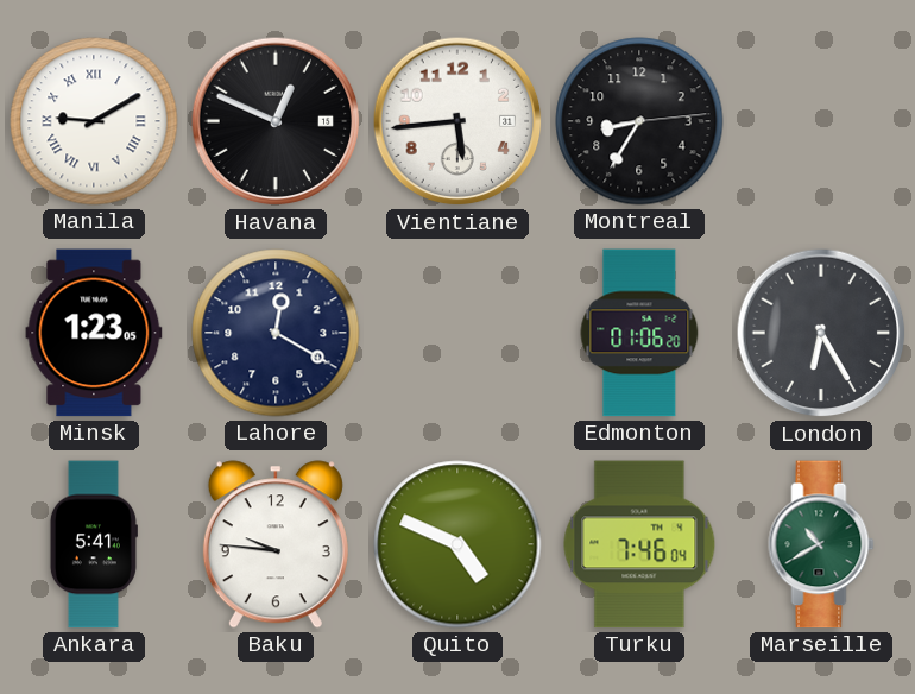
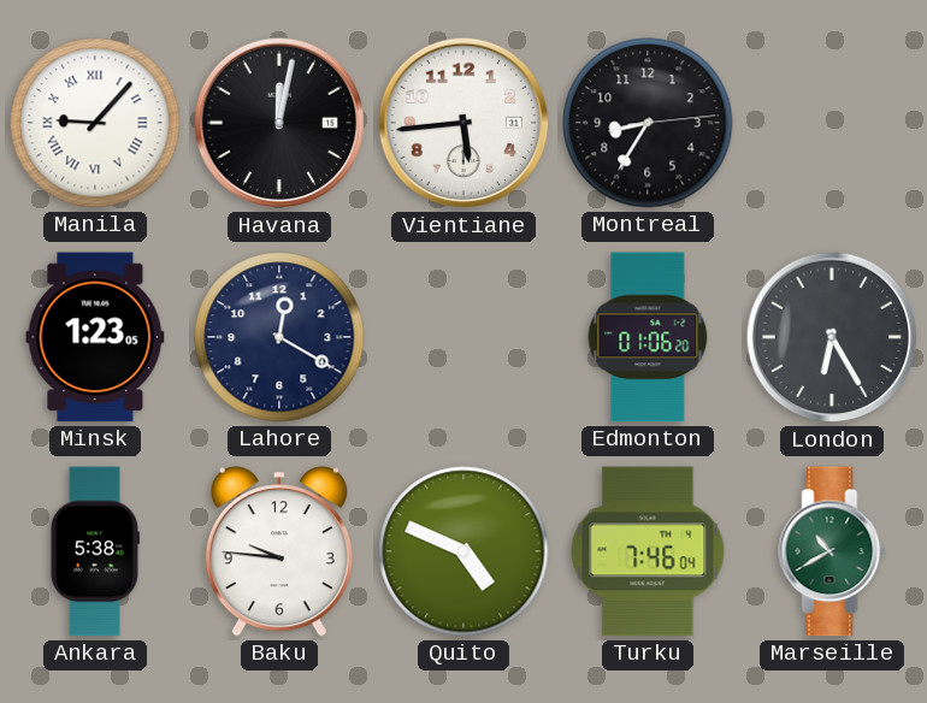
Manila: 9:10 -> 9:07
Havana: 12:49 -> 12:02
Ankara: 5:41 -> 5:38
